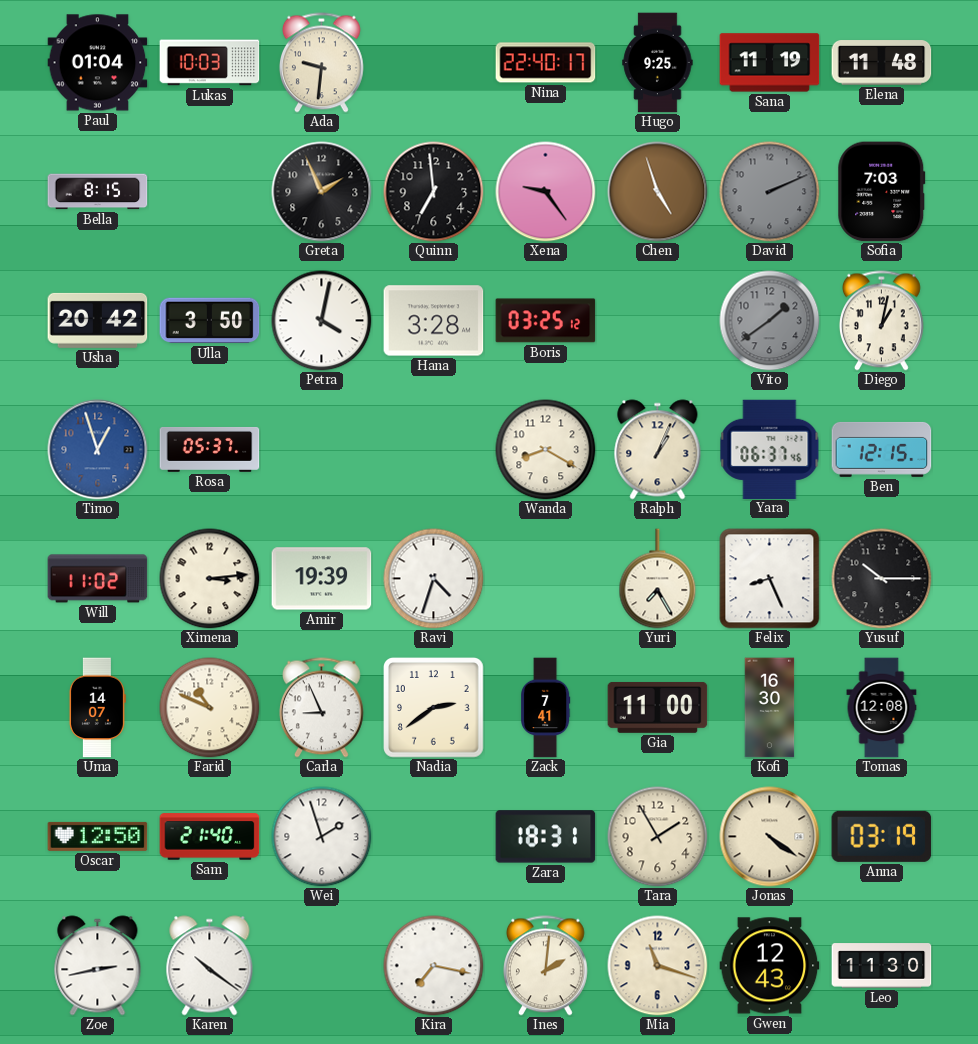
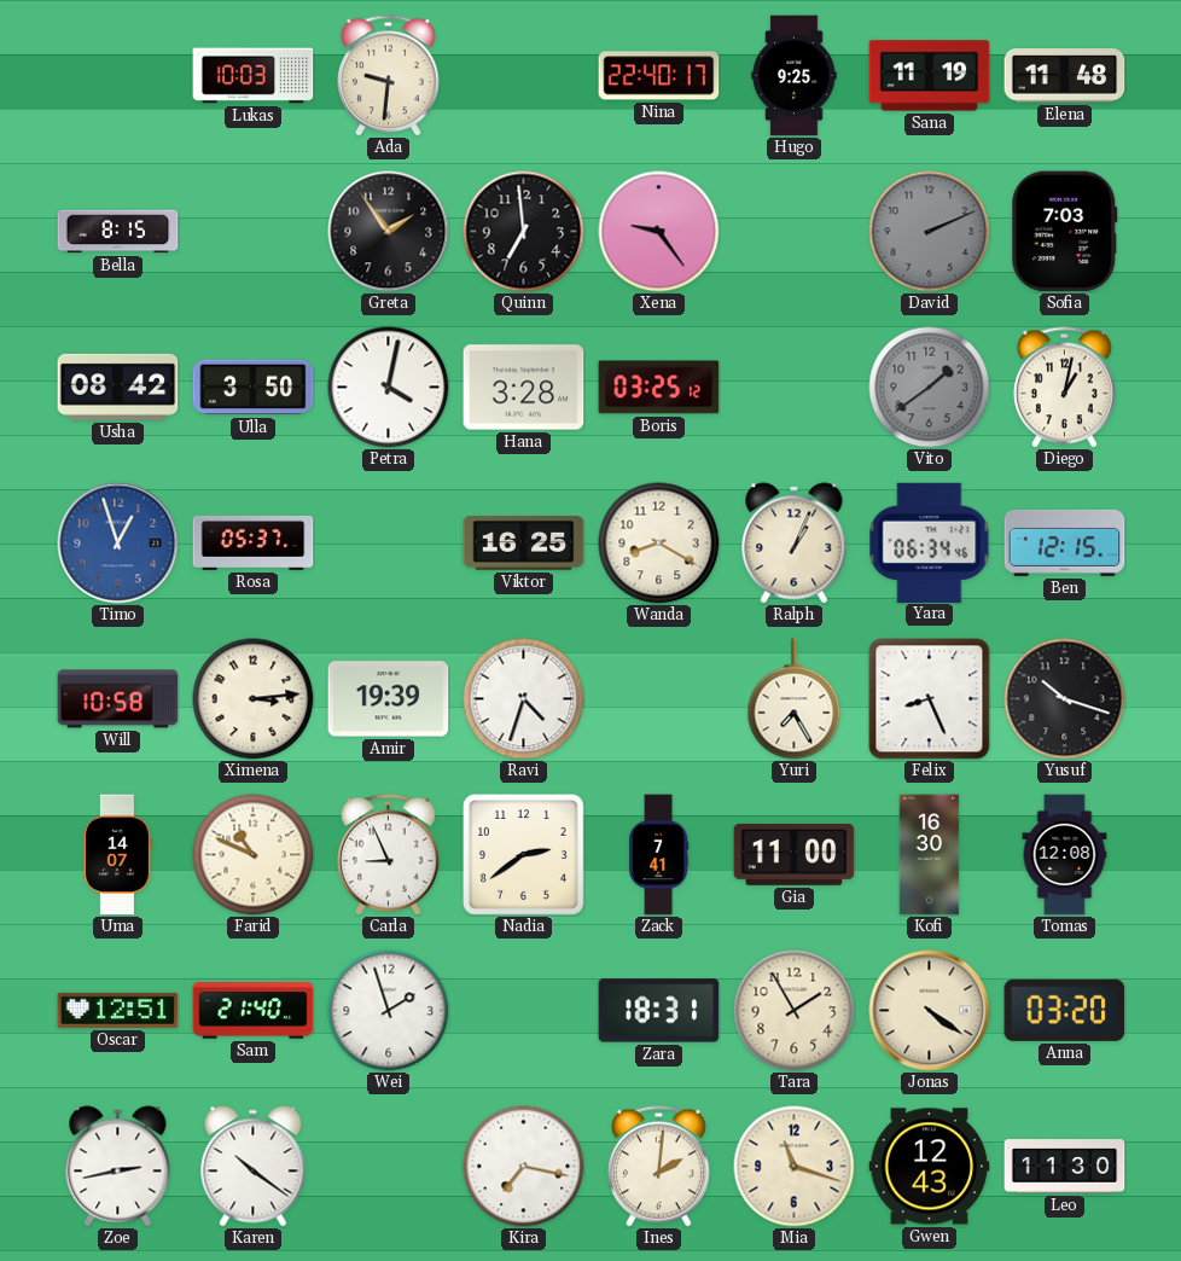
Paul: 01:04 -> none
Greta: 1:56 -> 1:54
Chen: 4:57 -> none
Usha: 20:42 -> 08:42
Viktor: none -> 16:25
Yara: 06:37 -> 06:34
Will: 11:02 -> 10:58
Yusuf: 10:15 -> 10:18
Oscar: 12:50 -> 12:51
Anna: 03:19 -> 03:20
